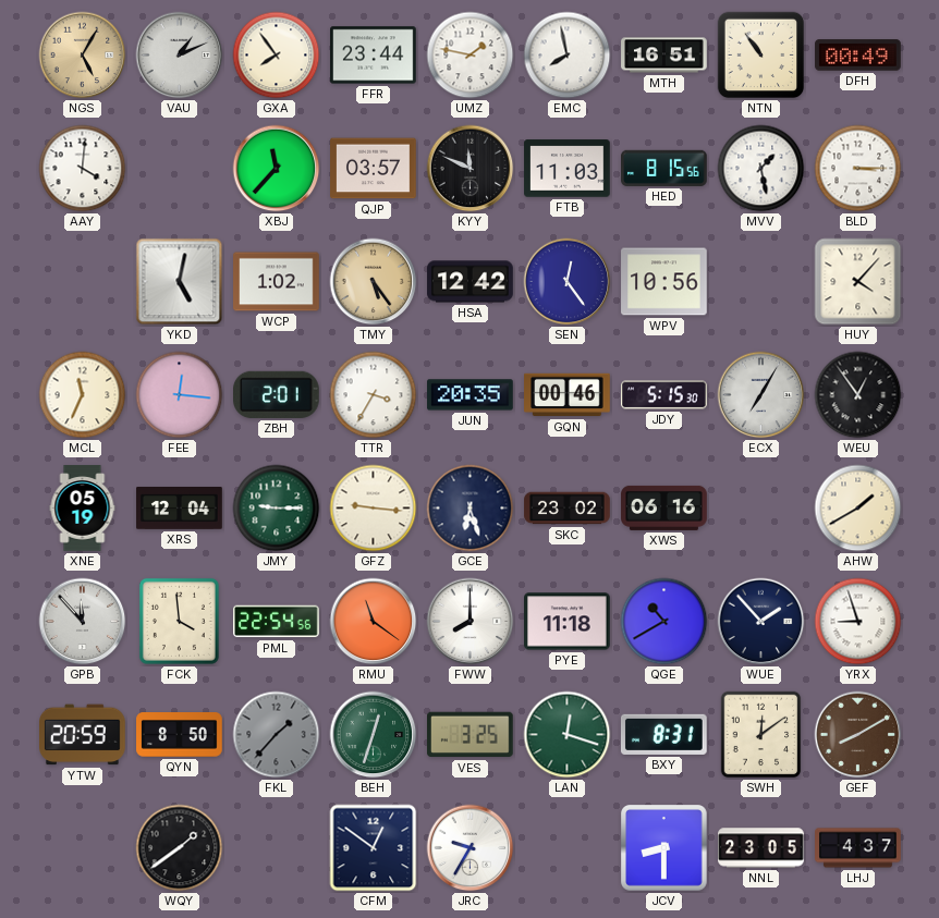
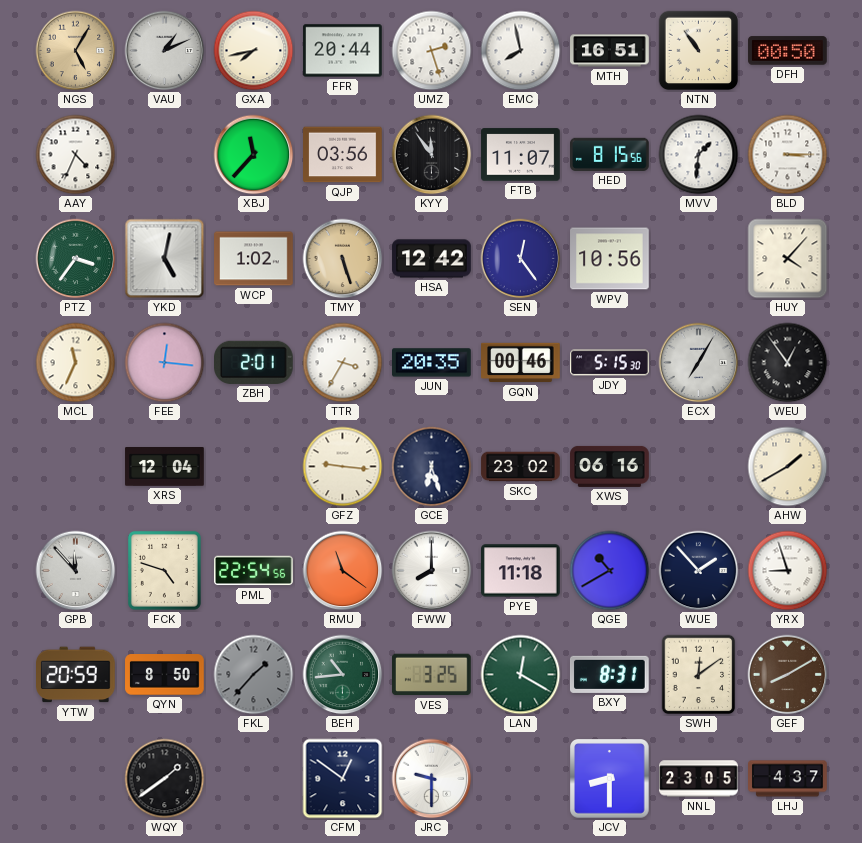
GXA: 7:54 -> 7:43
FFR: 23:44 -> 20:44
UMZ: 1:47 -> 2:27
DFH: 00:49 -> 00:50
AAY: 4:01 -> 4:34
QJP: 03:57 -> 03:56
KYY: 11:49 -> 11:54
FTB: 11:03 -> 11:07
MVV: 1:28 -> 1:31
PTZ: none -> 3:36
TMY: 5:24 -> 5:27
XNE: 05:19 -> none
JMY: 9:15 -> none
FCK: 3:59 -> 4:48
BEH: 12:33 -> 10:44
LAN: 12:18 -> 12:20
JRC: 9:35 -> 9:30
